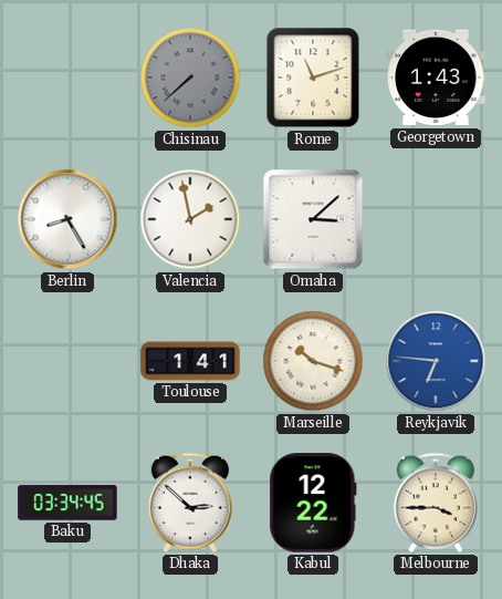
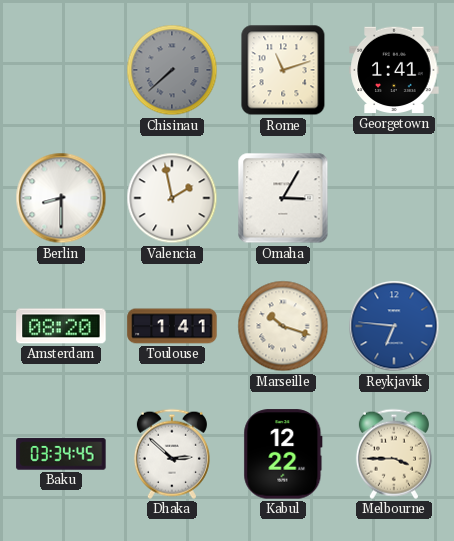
Georgetown: 1:43 -> 1:41
Berlin: 8:25 -> 8:30
Omaha: 3:08 -> 3:05
Amsterdam: none -> 08:20
